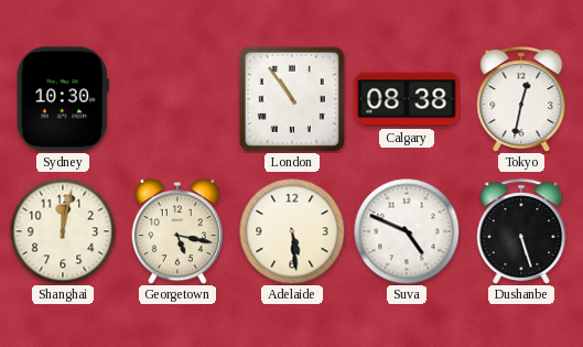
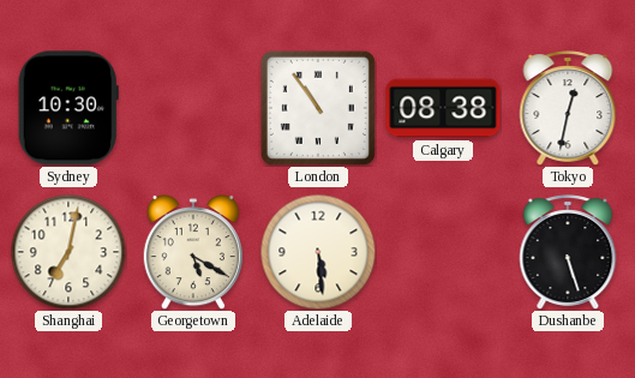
Shanghai: 12:02 -> 7:02
Georgetown: 5:17 -> 5:20
Suva: 4:49 -> none
